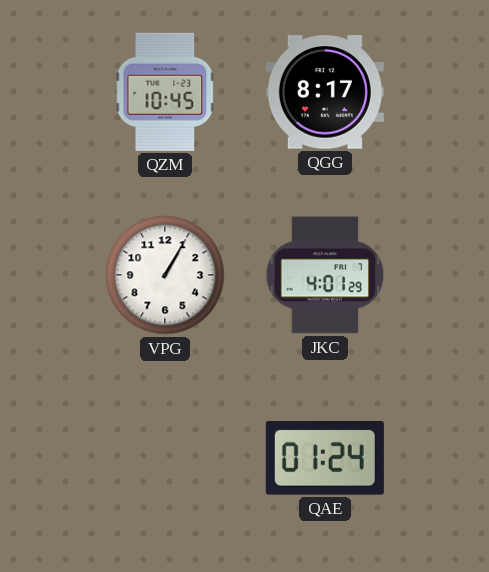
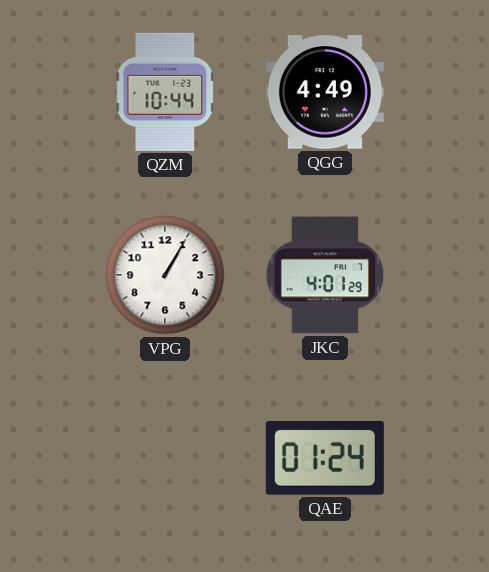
QZM: 10:45 -> 10:44
QGG: 8:17 -> 4:49
